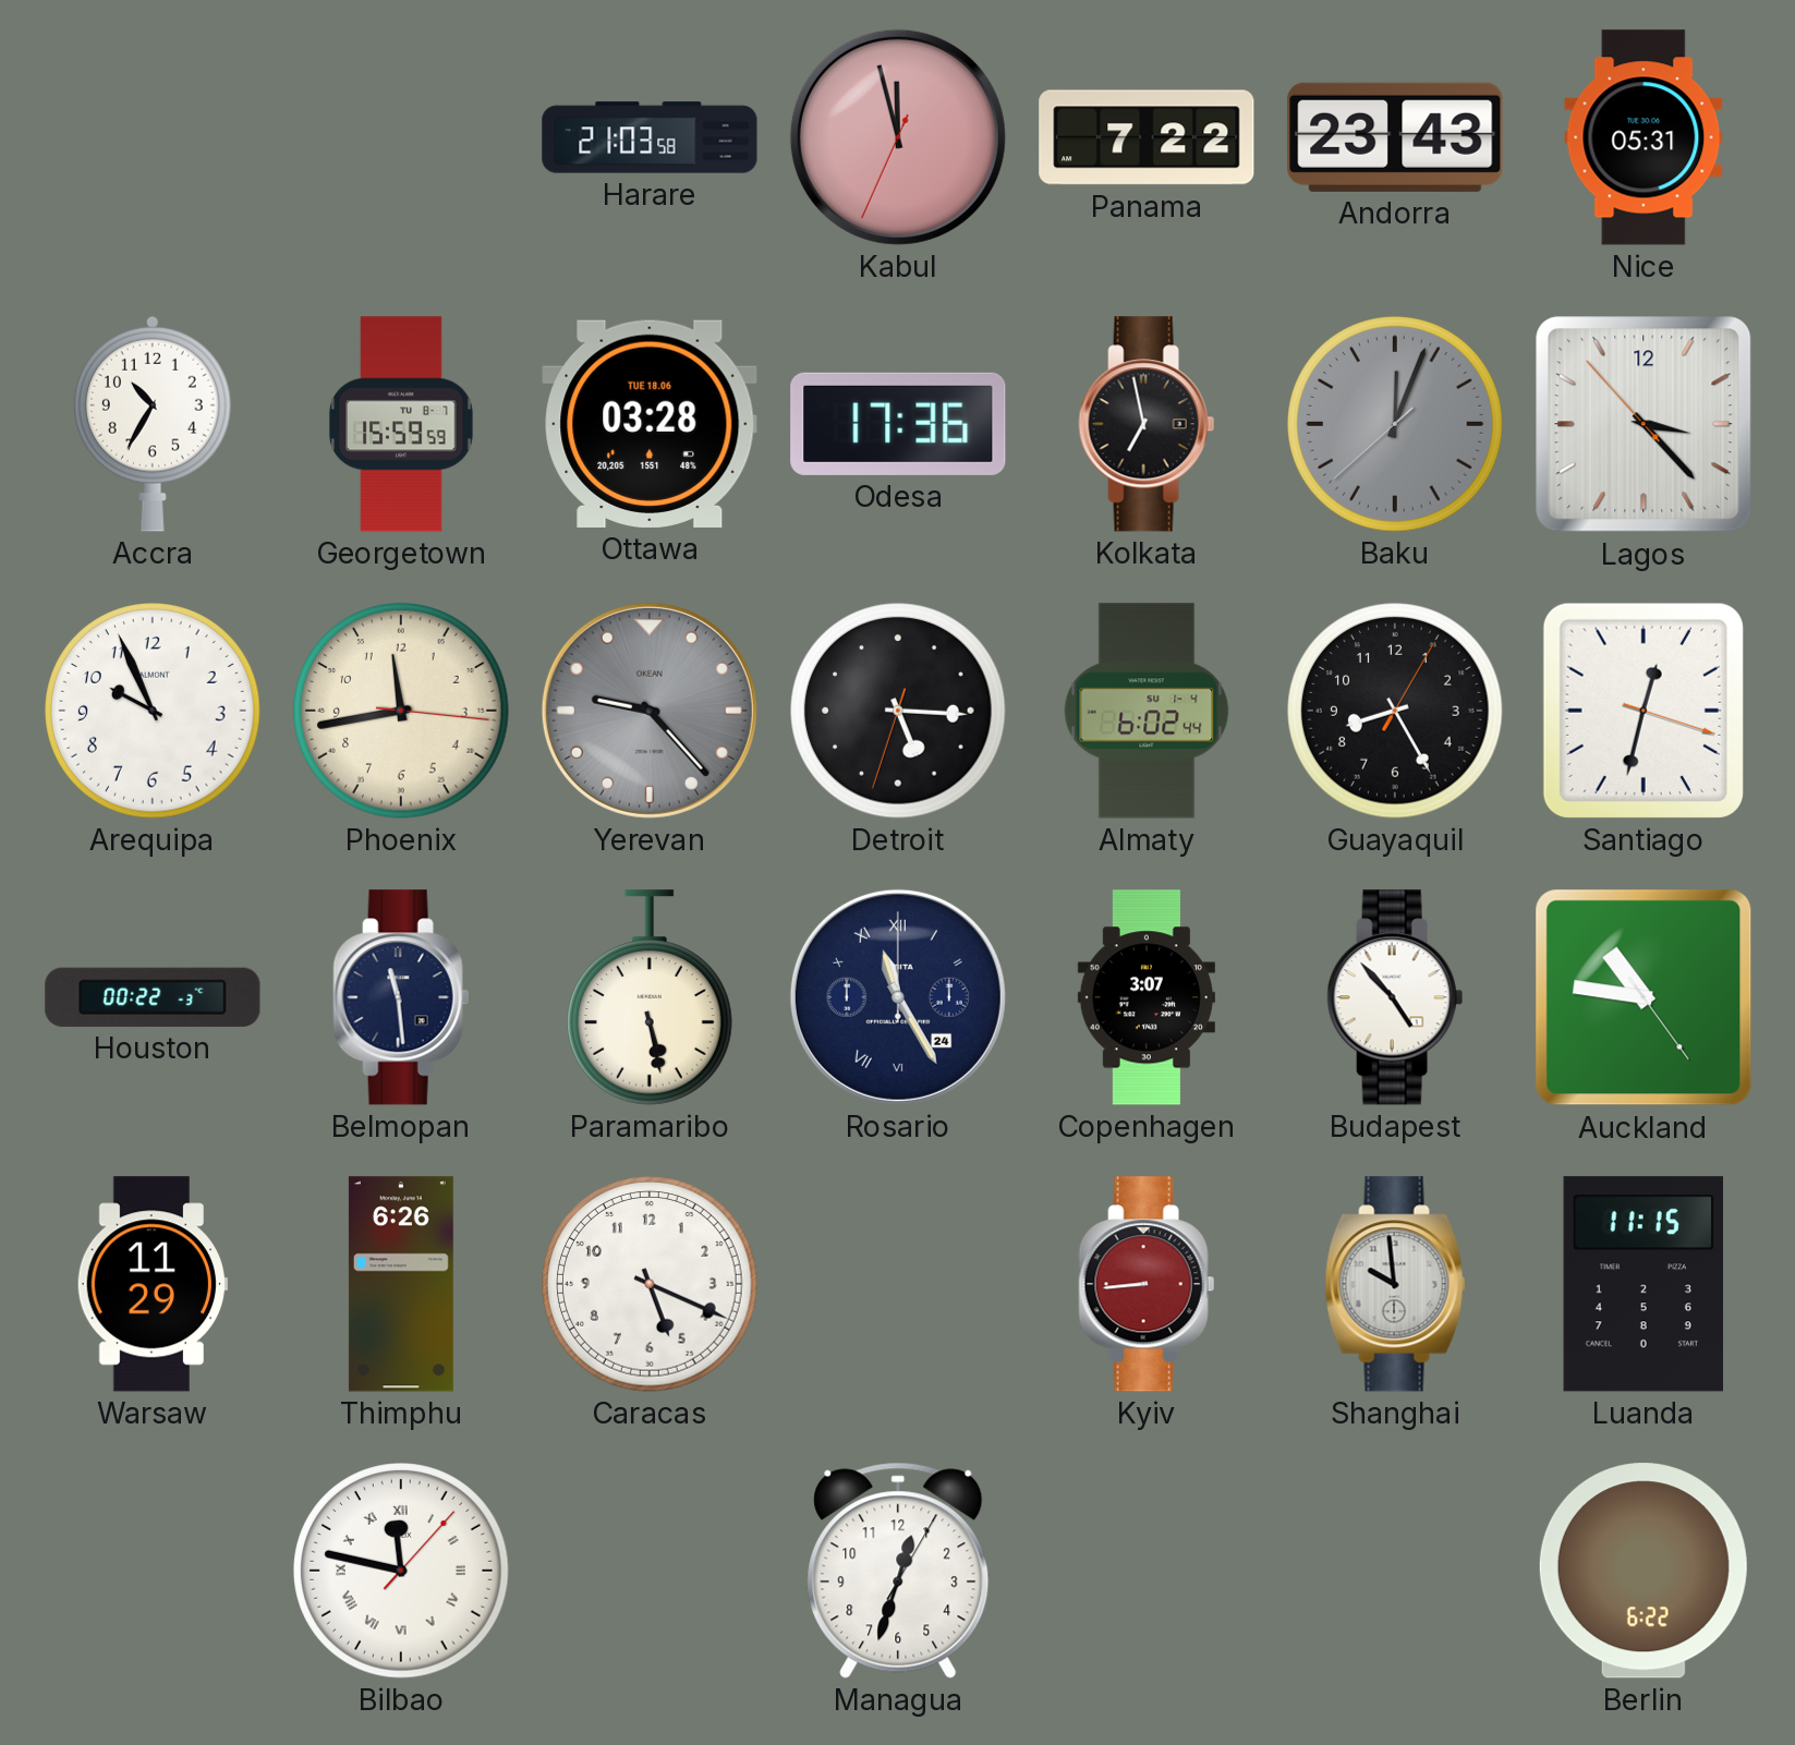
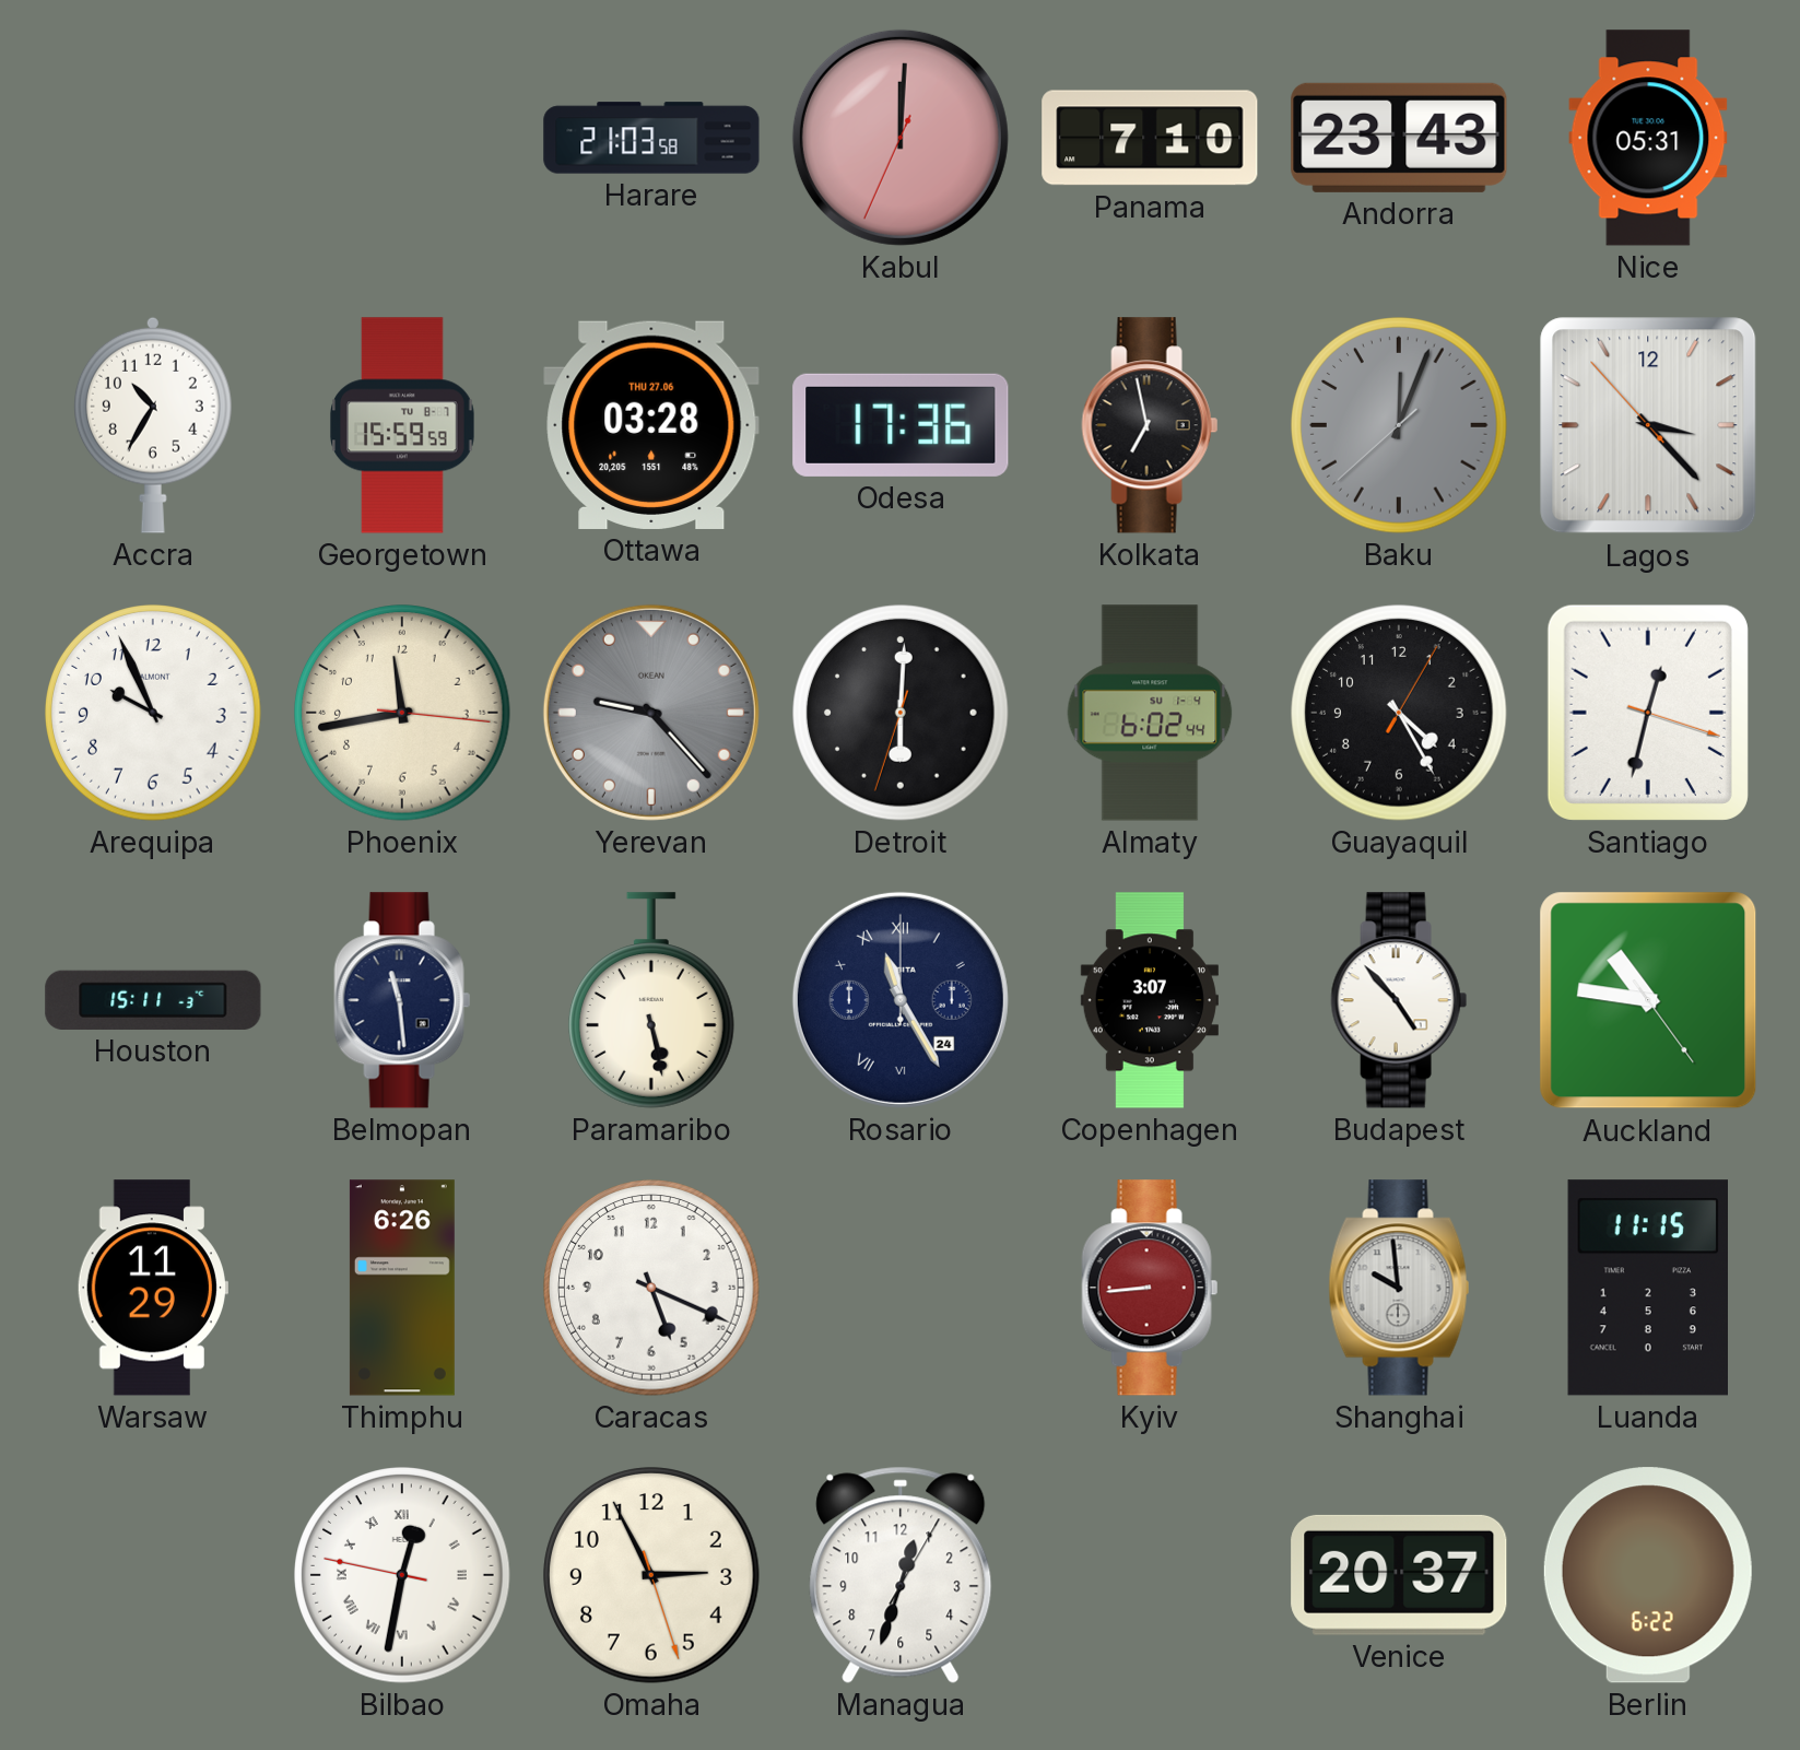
Kabul: 11:57 -> 12:00
Panama: 7:22 -> 7:10
Ottawa date: TUE 18.06 -> THU 27.06
Detroit: 5:15 -> 6:00
Guayaquil: 8:25 -> 4:25
Houston: 00:22 -> 15:11
Bilbao: 11:47 -> 12:31
Omaha: none -> 2:55
Venice: none -> 20:37
